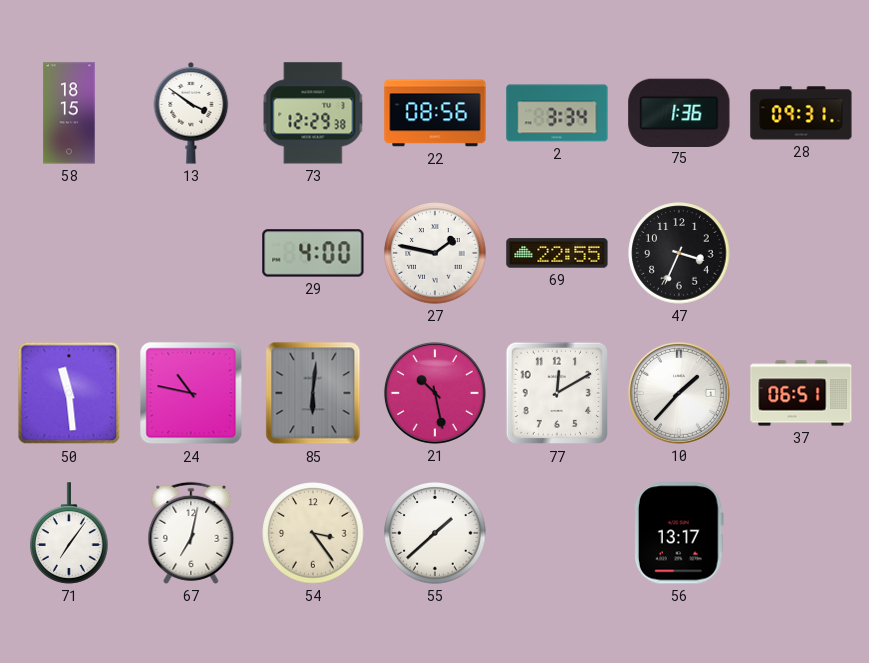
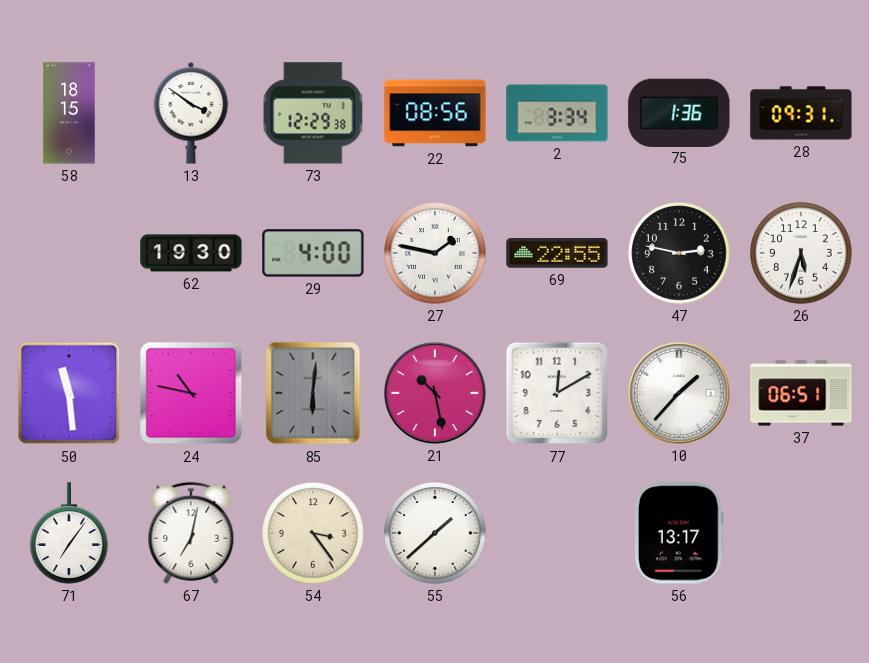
62: none -> 19:30
47: 3:34 -> 2:47
26: none -> 5:33
